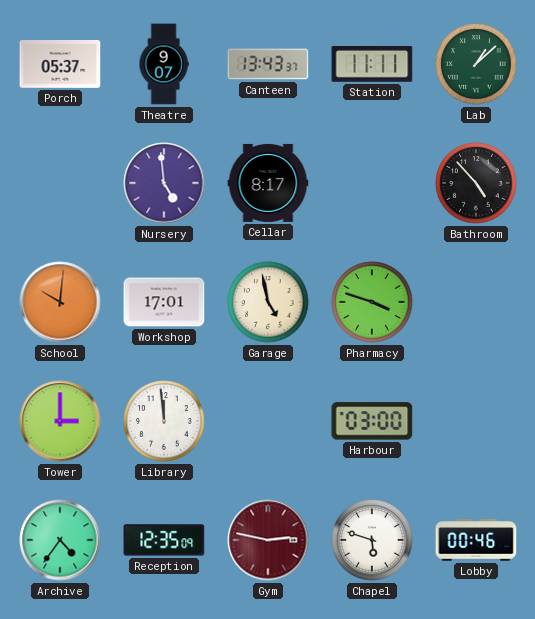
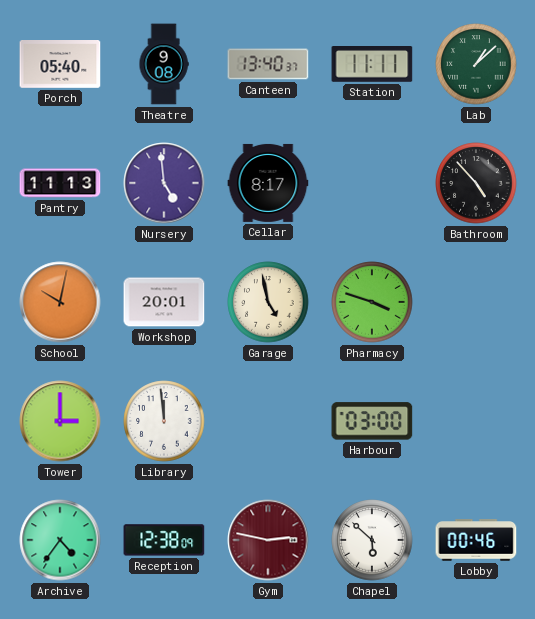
Porch: 05:37 -> 05:40
Theatre: 9:07 -> 9:08
Canteen: 13:43 -> 13:40
Pantry: none -> 11:13
School: 10:01 -> 10:02
Workshop: 17:01 -> 20:01
Reception: 12:35 -> 12:38
Chapel: 5:48 -> 5:52
